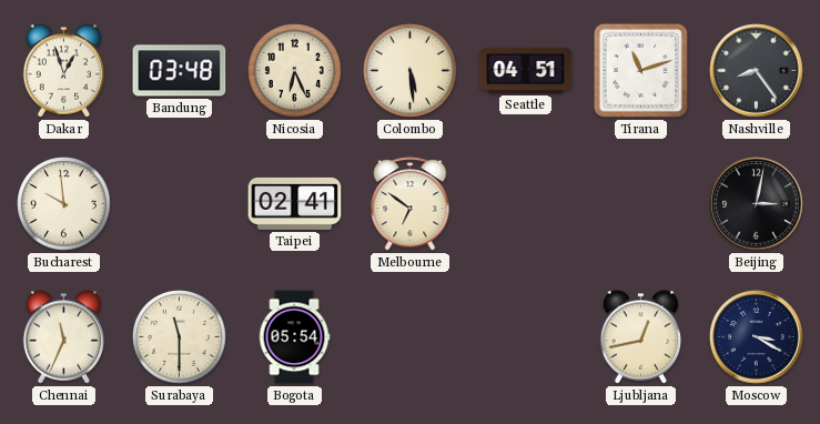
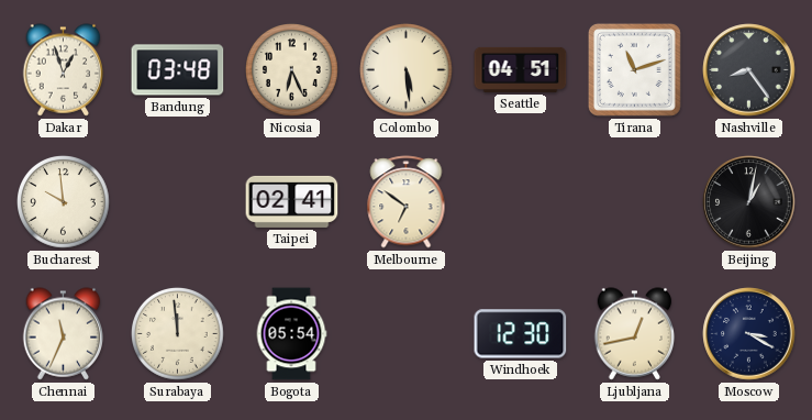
Beijing: 3:02 -> 1:02
Surabaya: 11:30 -> 11:59
Windhoek: none -> 12:30
